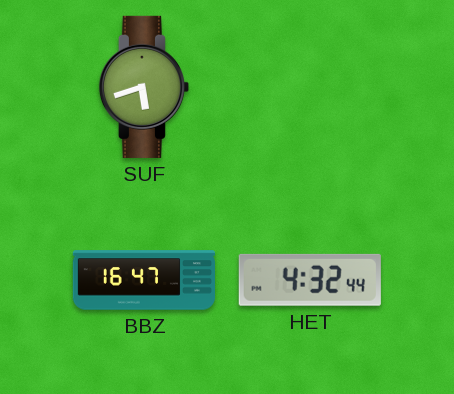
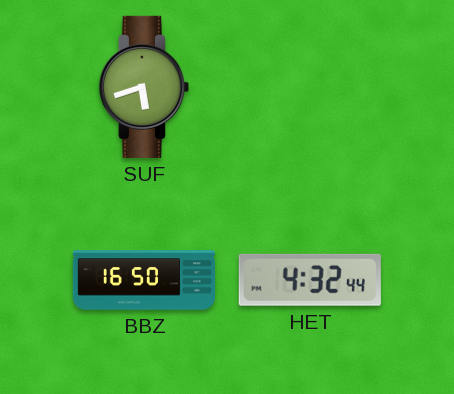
BBZ: 16:47 -> 16:50
